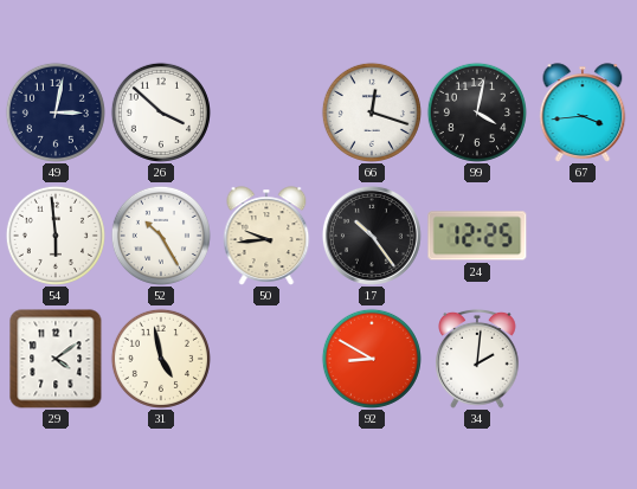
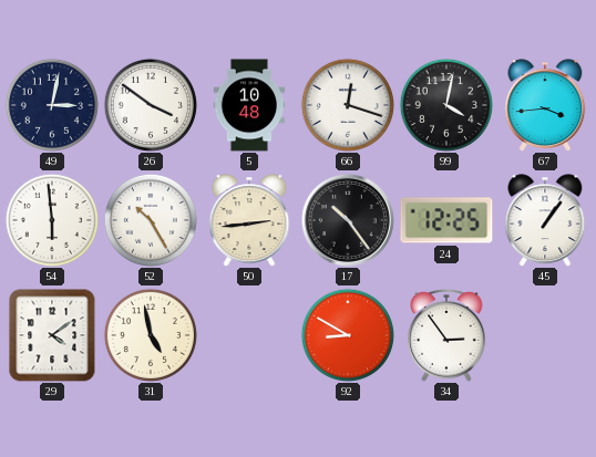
26: 3:52 -> 3:51
5: none -> 10:48
50: 9:44 -> 2:44
45: none -> 1:06
34: 2:01 -> 2:54
